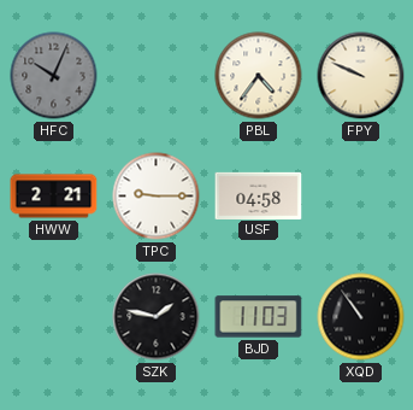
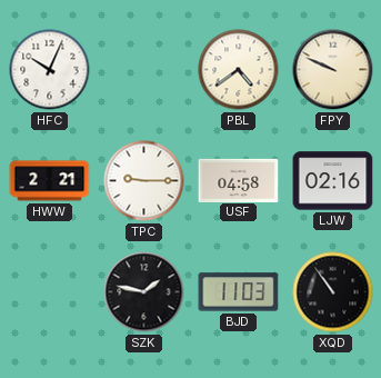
HFC dial: grey -> white
PBL: 4:36 -> 4:39
LJW: none -> 02:16
